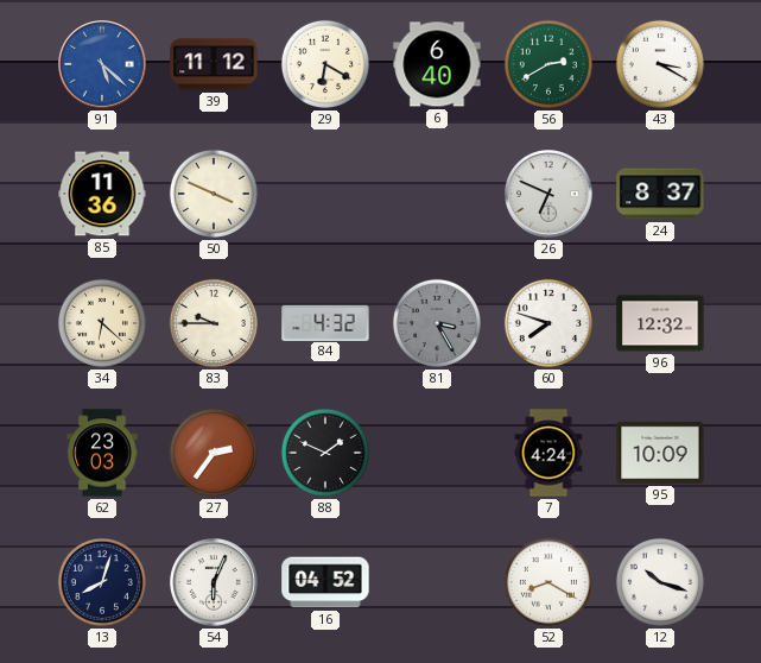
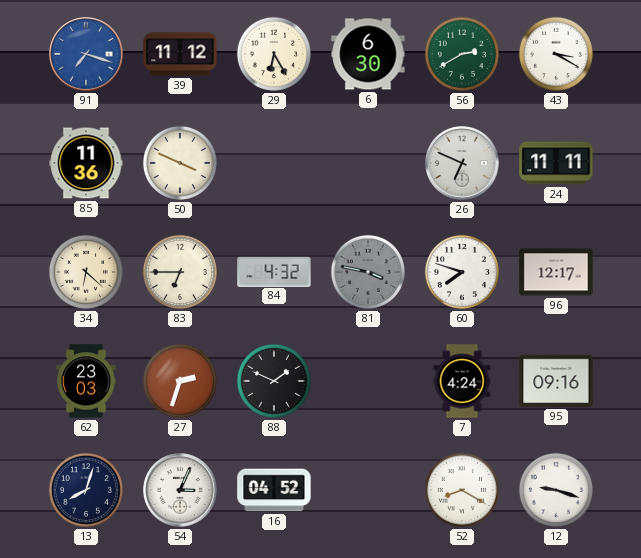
91: 5:22 -> 7:18
29: 6:20 -> 6:25
6: 6:40 -> 6:30
24: 8:37 -> 11:11
83: 9:45 -> 6:45
81: 3:25 -> 3:47
96: 12:32 -> 12:17
27: 2:36 -> 2:33
95: 10:09 -> 09:16
54: 6:04 -> 3:04
12: 10:18 -> 9:18
